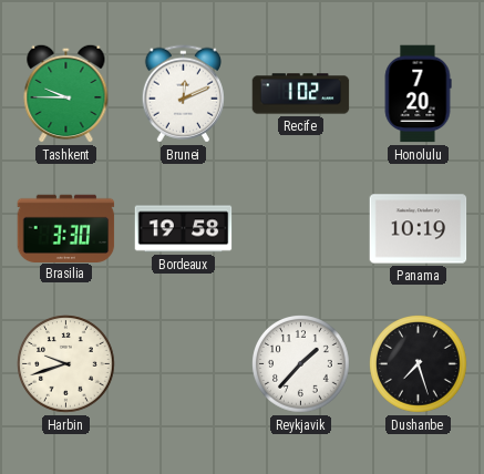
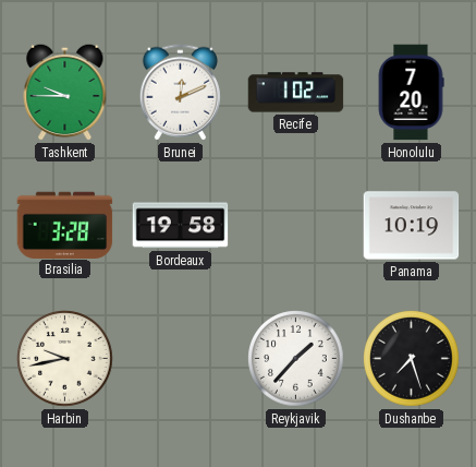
Brasilia: 3:30 -> 3:28
Harbin: 9:42 -> 9:43
